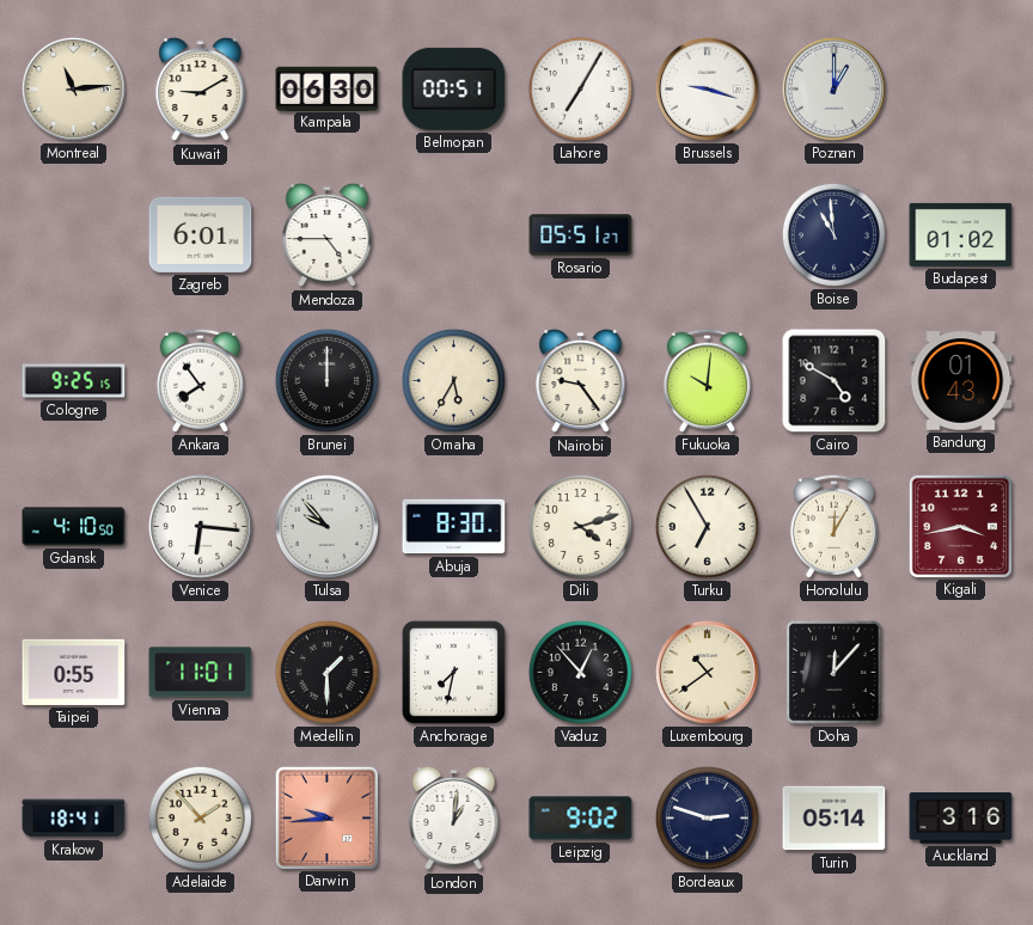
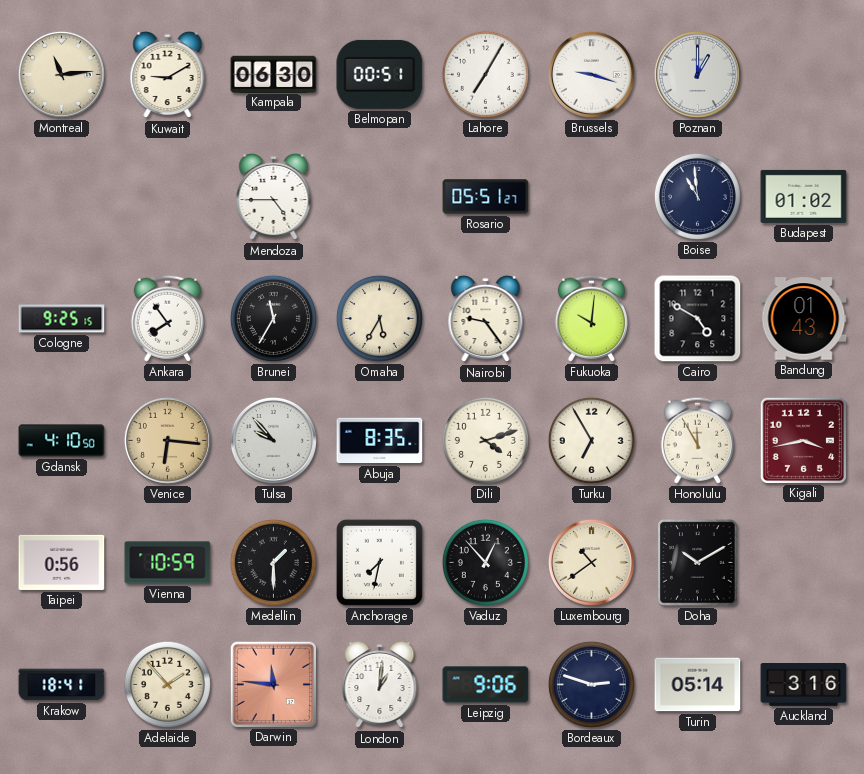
Zagreb: 6:01 -> none
Brunei: 12:00 -> 11:35
Venice dial: white -> champagne
Abuja: 8:30 -> 8:35
Honolulu: 12:05 -> 11:55
Taipei: 0:55 -> 0:56
Vienna: 11:01 -> 10:59
Doha: 12:07 -> 10:10
Darwin: 9:44 -> 11:46
Leipzig: 9:02 -> 9:06
